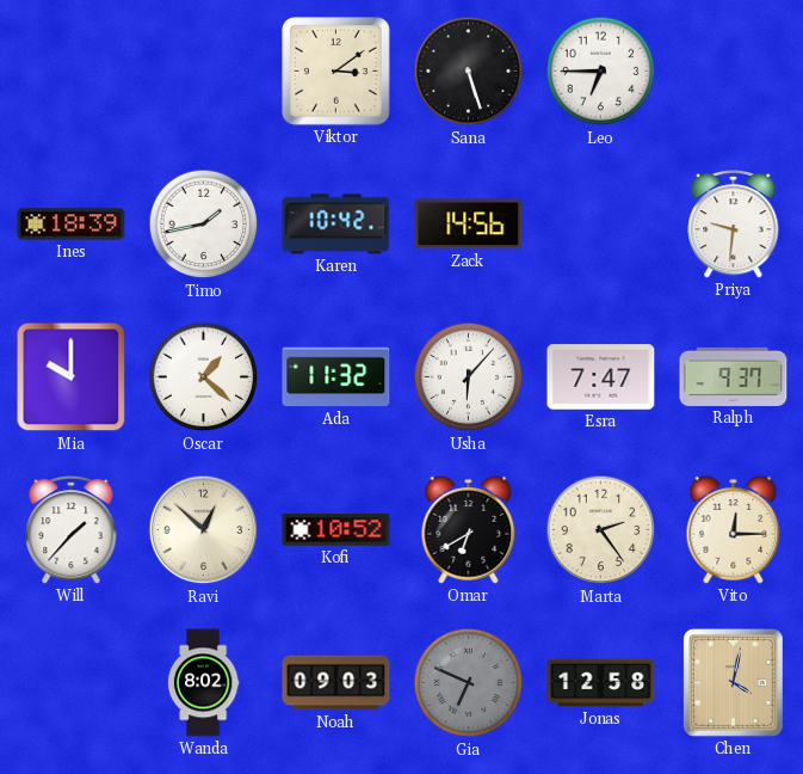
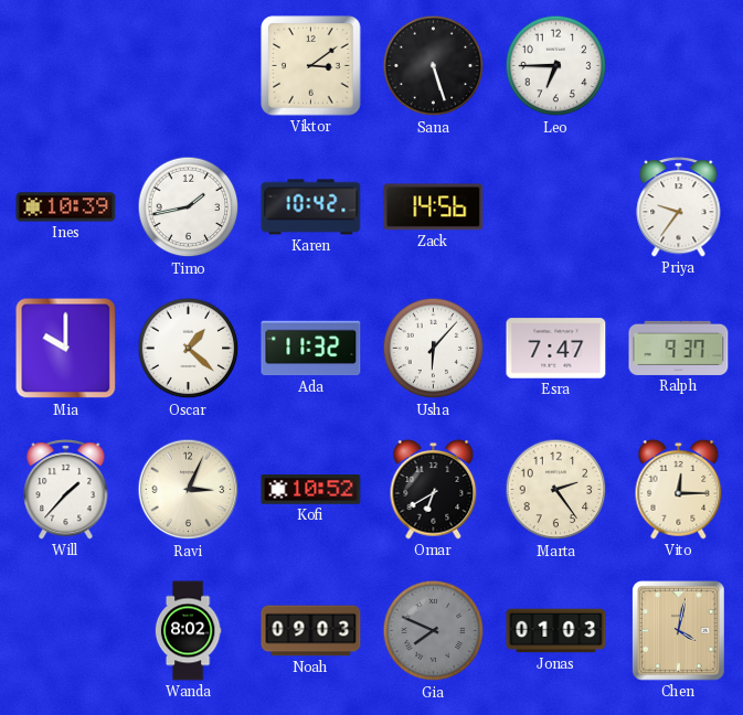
Ines: 18:39 -> 10:39
Priya: 9:31 -> 9:36
Ravi: 12:52 -> 3:04
Gia: 6:49 -> 7:49
Jonas: 12:58 -> 01:03
